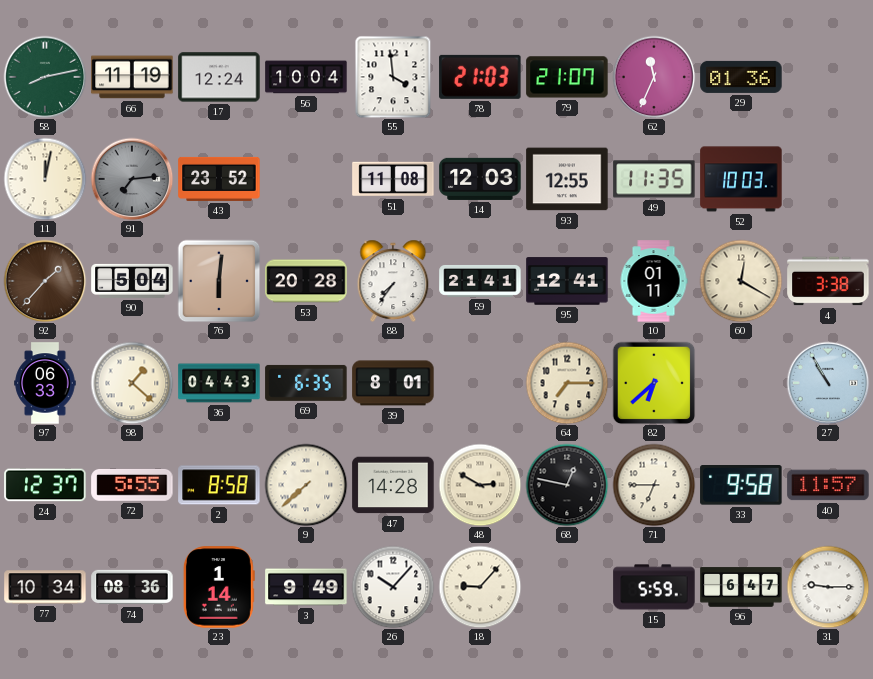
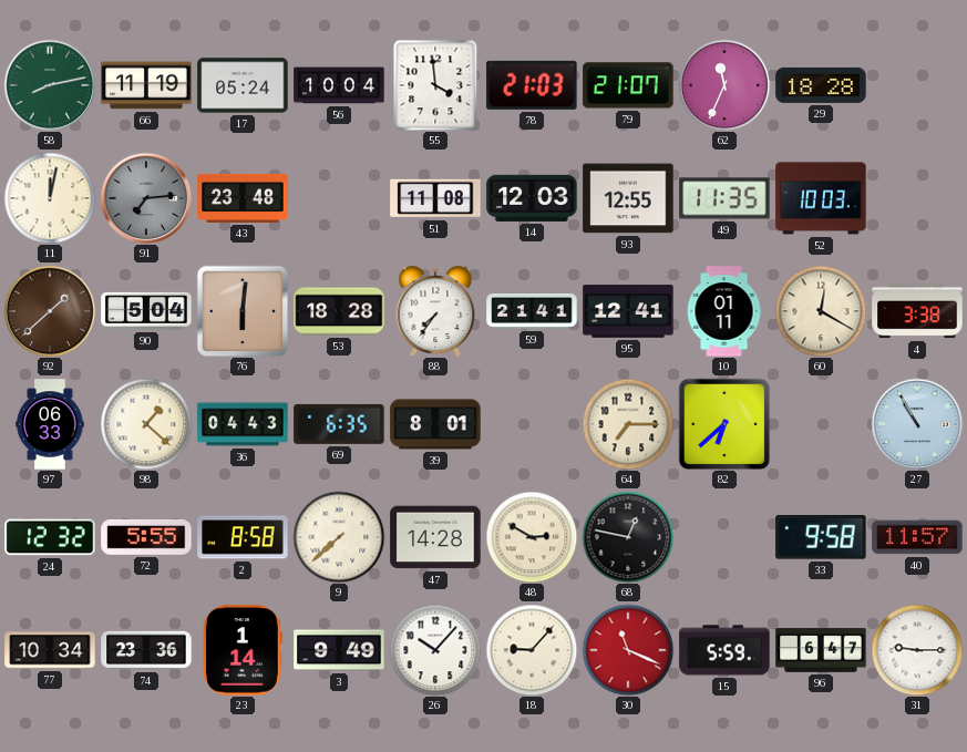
17: 12:24 -> 05:24
29: 01:36 -> 18:28
43: 23:52 -> 23:48
92: 1:37 -> 1:38
53: 20:28 -> 18:28
24: 12:37 -> 12:32
71: 6:45 -> none
74: 08:36 -> 23:36
30: none -> 11:19
